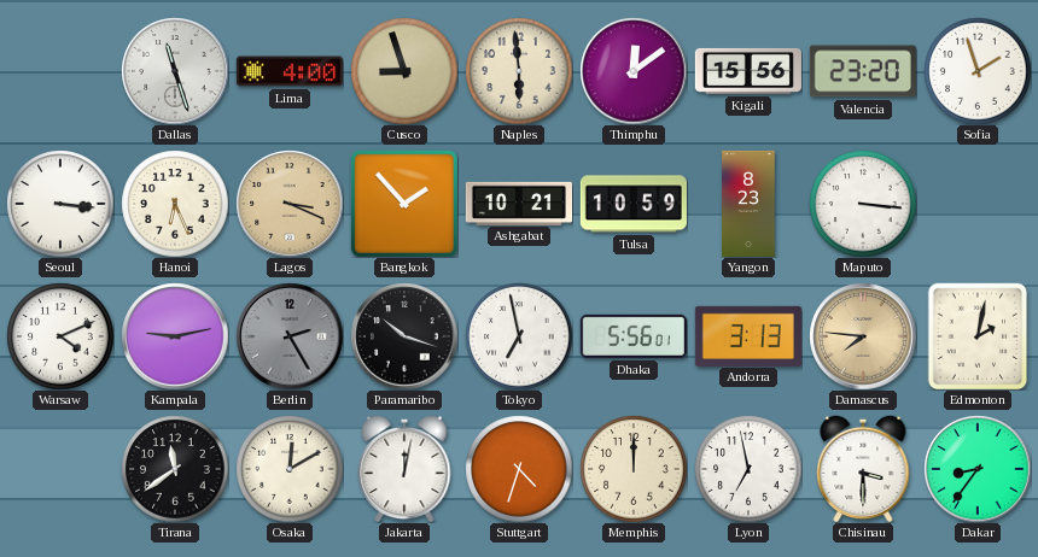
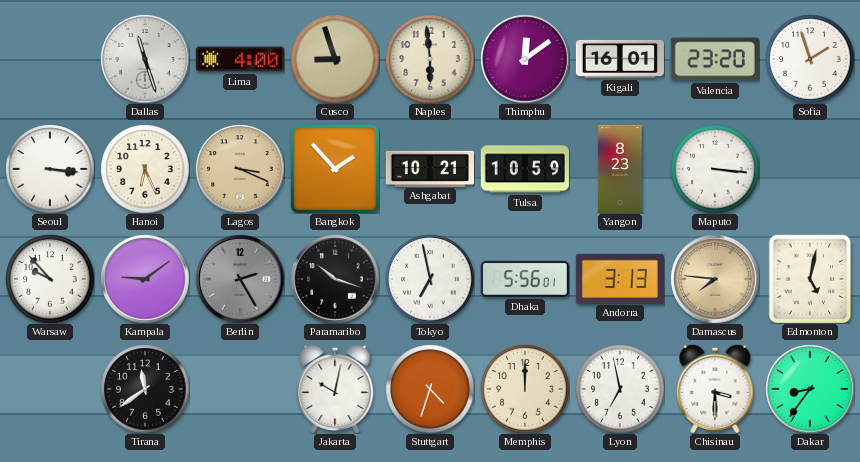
Kigali: 15:56 -> 16:01
Warsaw: 4:11 -> 9:53
Kampala: 9:13 -> 9:09
Edmonton: 2:02 -> 5:02
Osaka: 12:10 -> none
Jakarta: 12:02 -> 10:02
